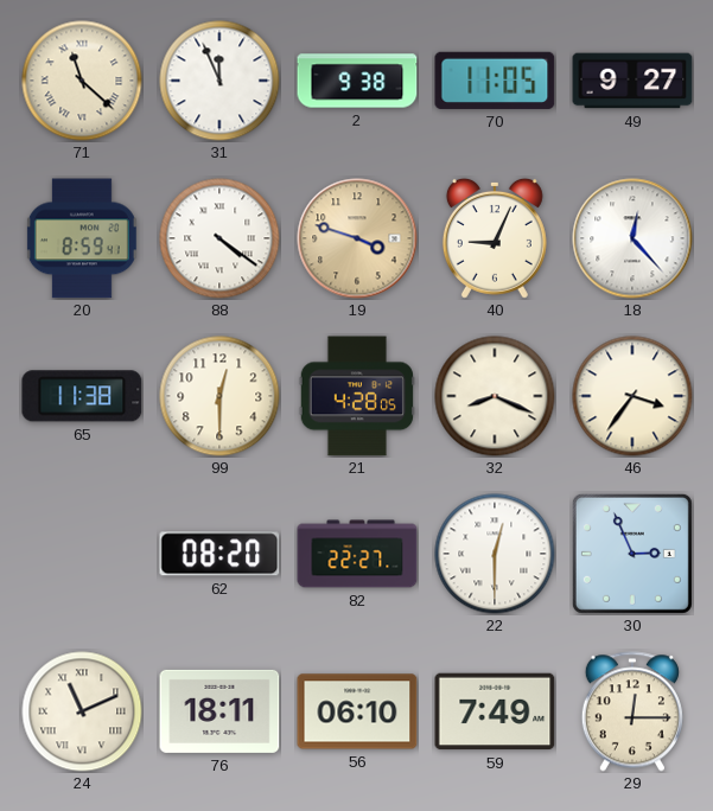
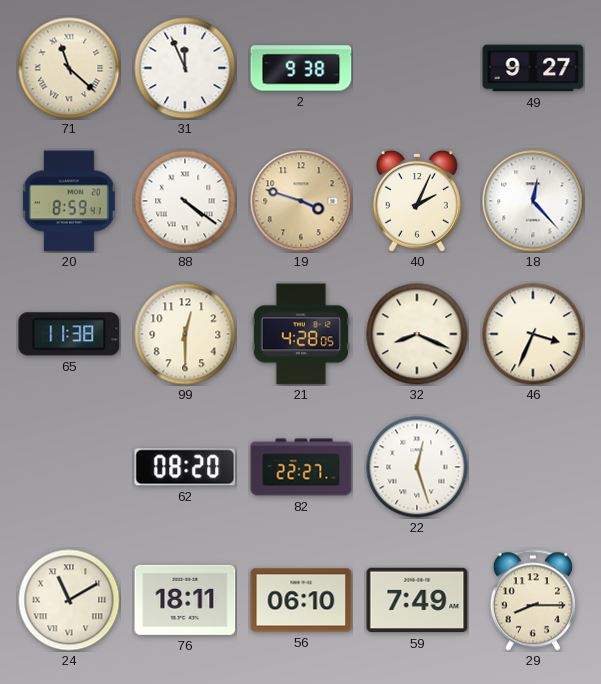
70: 11:05 -> none
40: 9:04 -> 2:04
46: 3:36 -> 3:34
22: 12:30 -> 12:27
30: 2:56 -> none
24: 11:11 -> 11:10
29: 12:15 -> 8:15
